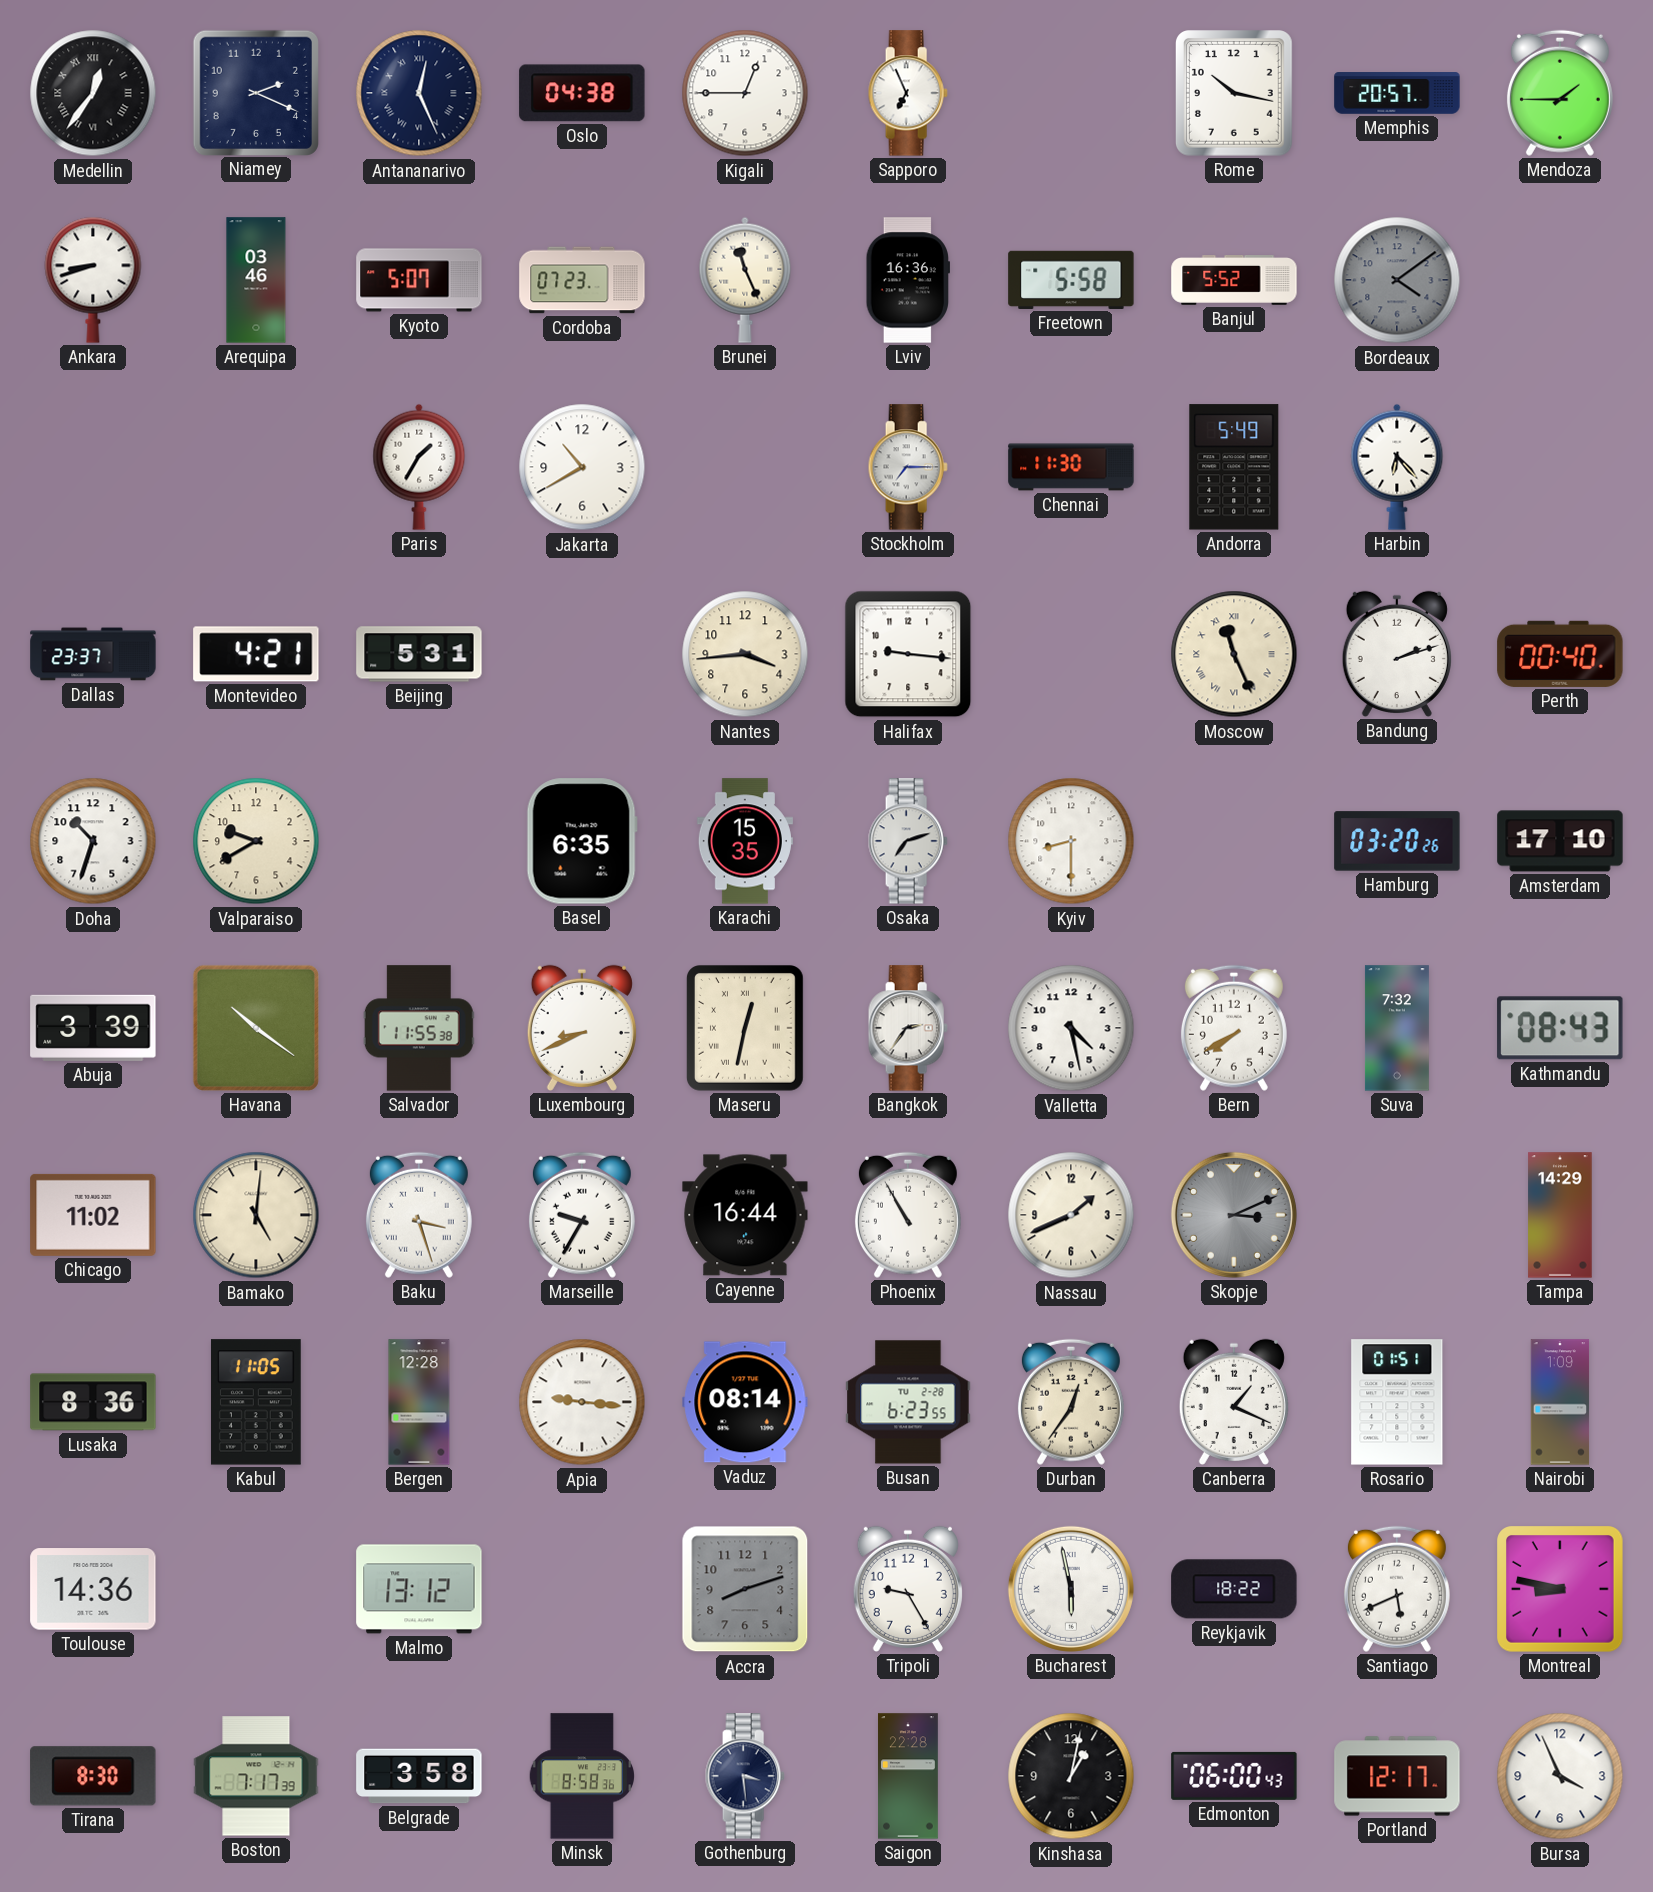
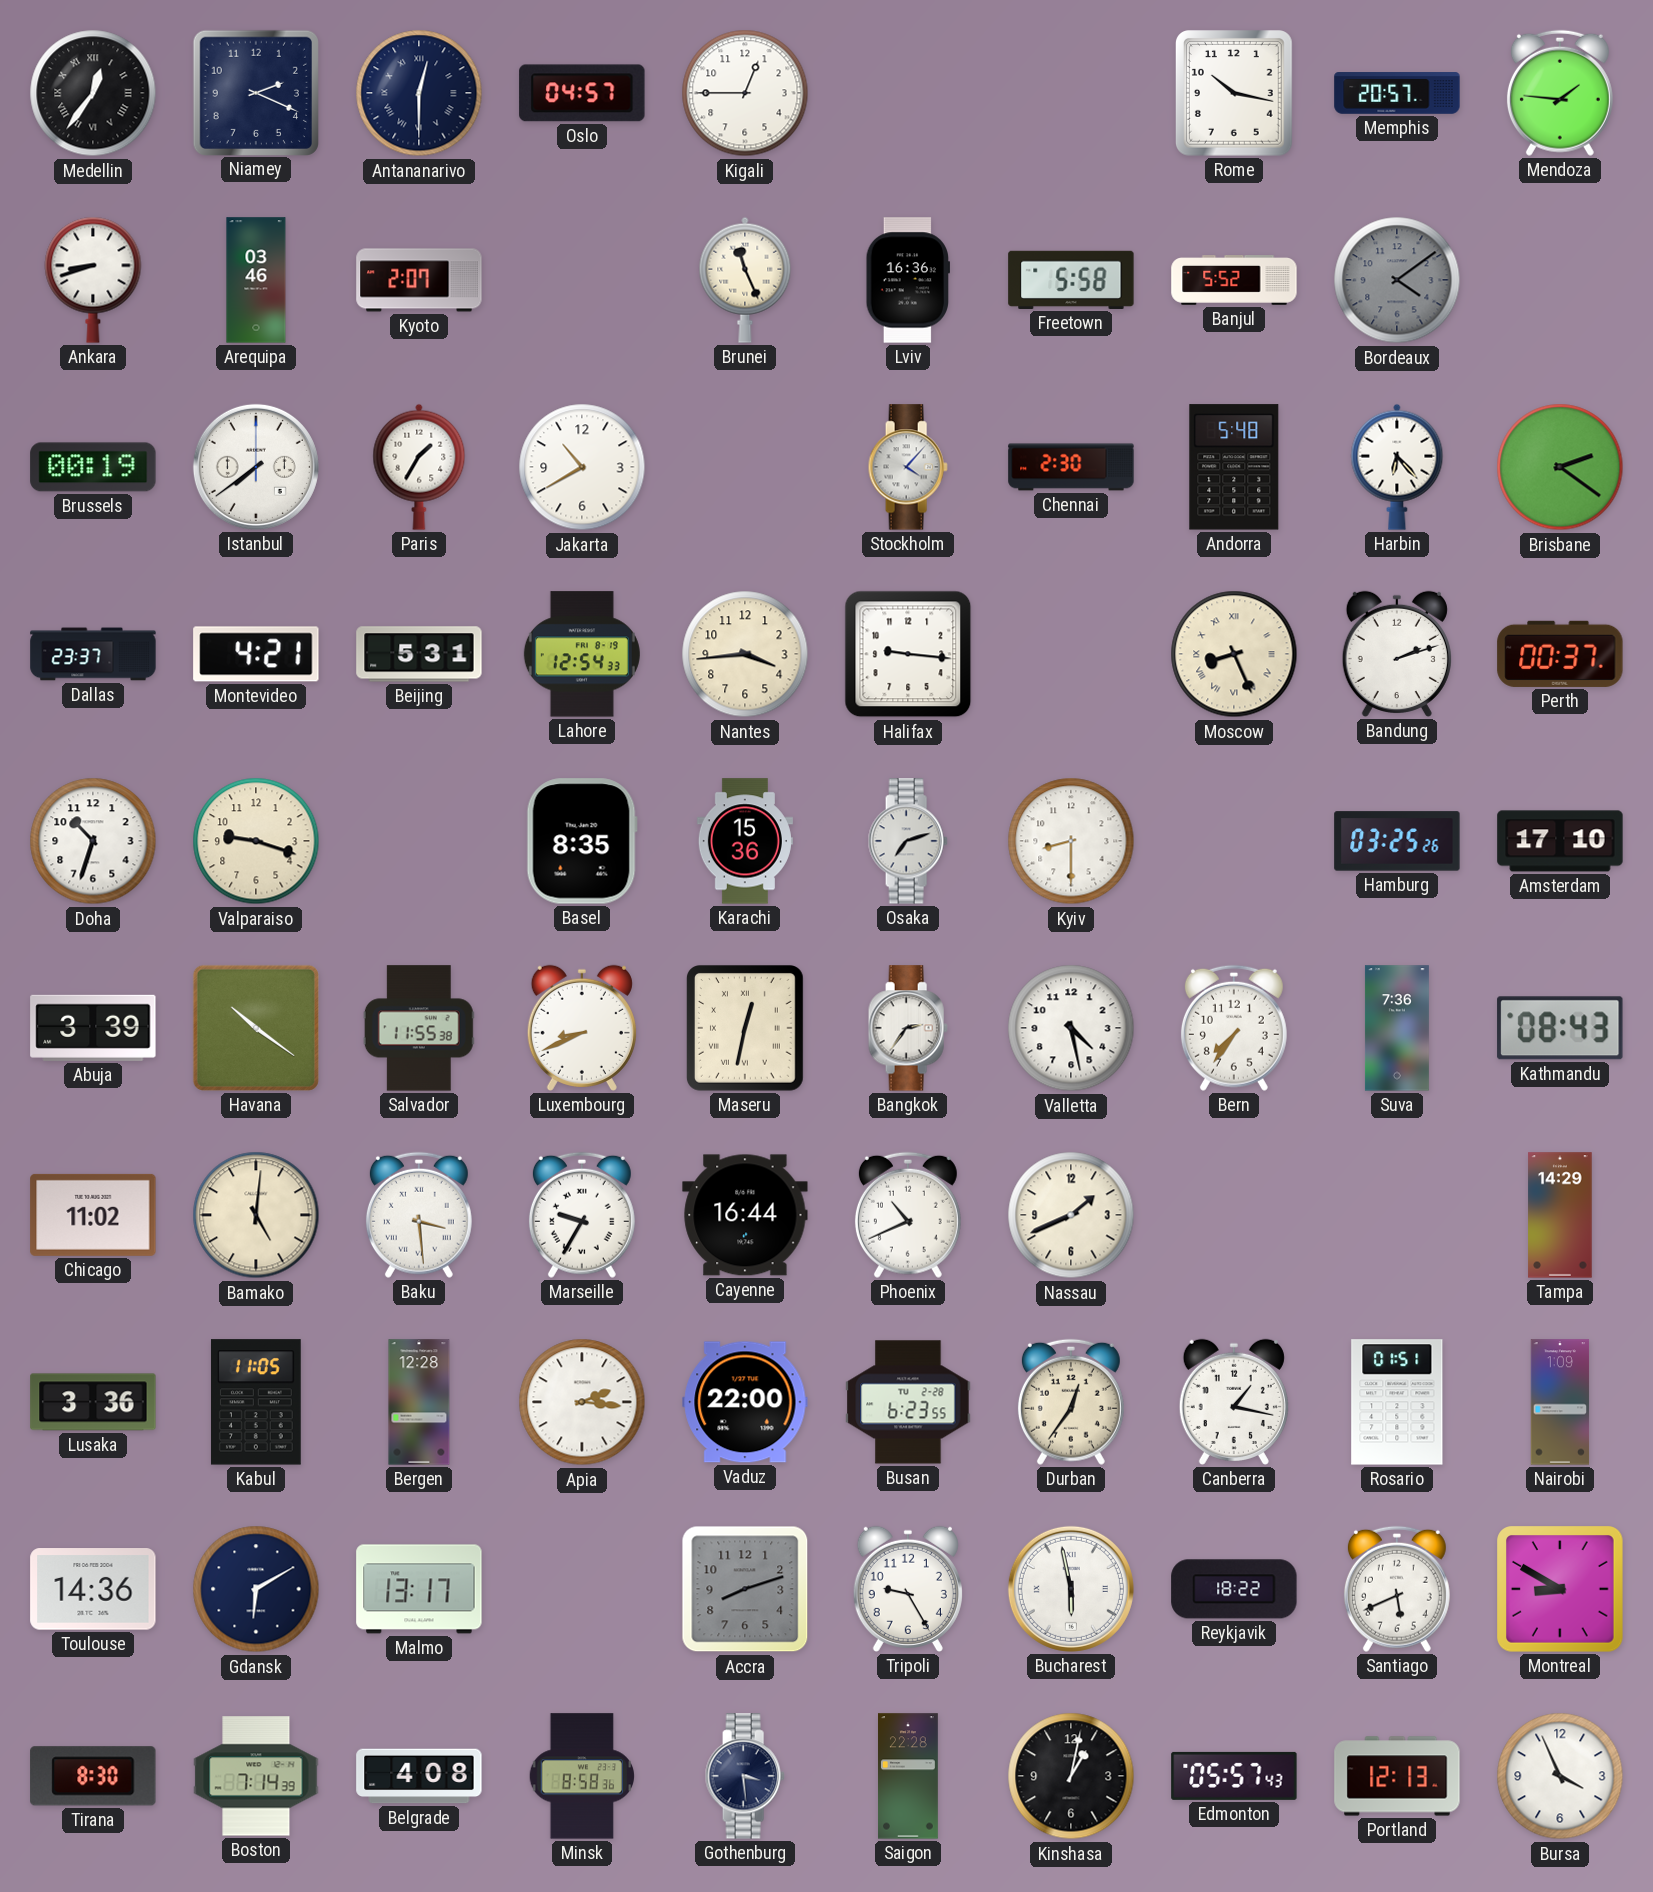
Antananarivo: 12:26 -> 12:30
Oslo: 04:38 -> 04:57
Sapporo: 6:56 -> none
Mendoza: 1:45 -> 1:46
Kyoto: 5:07 -> 2:07
Cordoba: 07:23 -> none
Brussels: none -> 00:19
Istanbul: none -> 7:39
Stockholm: 7:15 -> 4:07
Chennai: 11:30 -> 2:30
Andorra: 5:49 -> 5:48
Brisbane: none -> 2:21
Lahore: none -> 12:54
Moscow: 11:26 -> 8:26
Perth: 00:40 -> 00:37
Valparaiso: 9:40 -> 9:18
Basel: 6:35 -> 8:35
Karachi: 15:35 -> 15:36
Hamburg: 03:20 -> 03:25
Bern: 7:40 -> 7:36
Suva: 7:32 -> 7:36
Baku: 3:27 -> 3:29
Phoenix: 10:55 -> 10:41
Skopje: 3:11 -> none
Lusaka: 8:36 -> 3:36
Apia: 9:16 -> 2:16
Vaduz: 08:14 -> 22:00
Canberra: 1:19 -> 1:17
Gdansk: none -> 6:10
Malmo: 13:12 -> 13:17
Montreal: 8:47 -> 8:50
Boston: 7:17 -> 7:14
Belgrade: 3:58 -> 4:08
Edmonton: 06:00 -> 05:57
Portland: 12:17 -> 12:13
